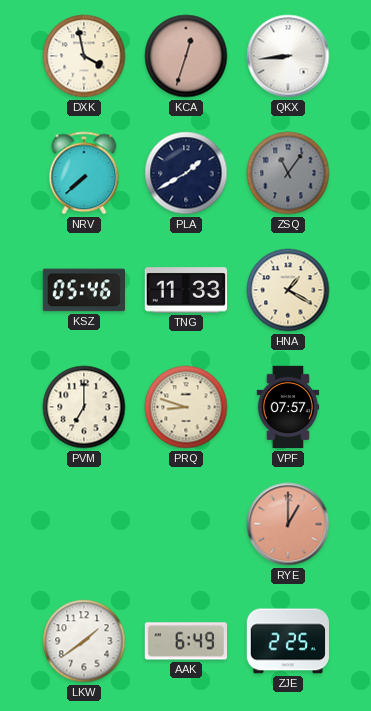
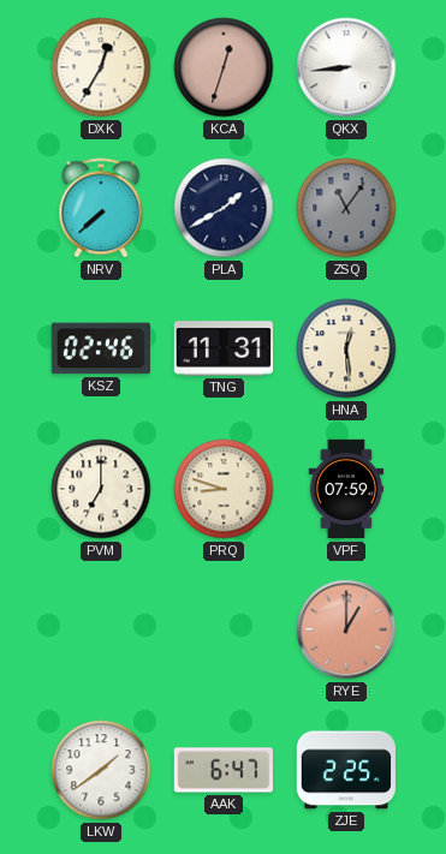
DXK: 3:58 -> 12:35
KSZ: 05:46 -> 02:46
TNG: 11:33 -> 11:31
HNA: 1:20 -> 12:29
VPF: 07:57 -> 07:59
AAK: 6:49 -> 6:47
